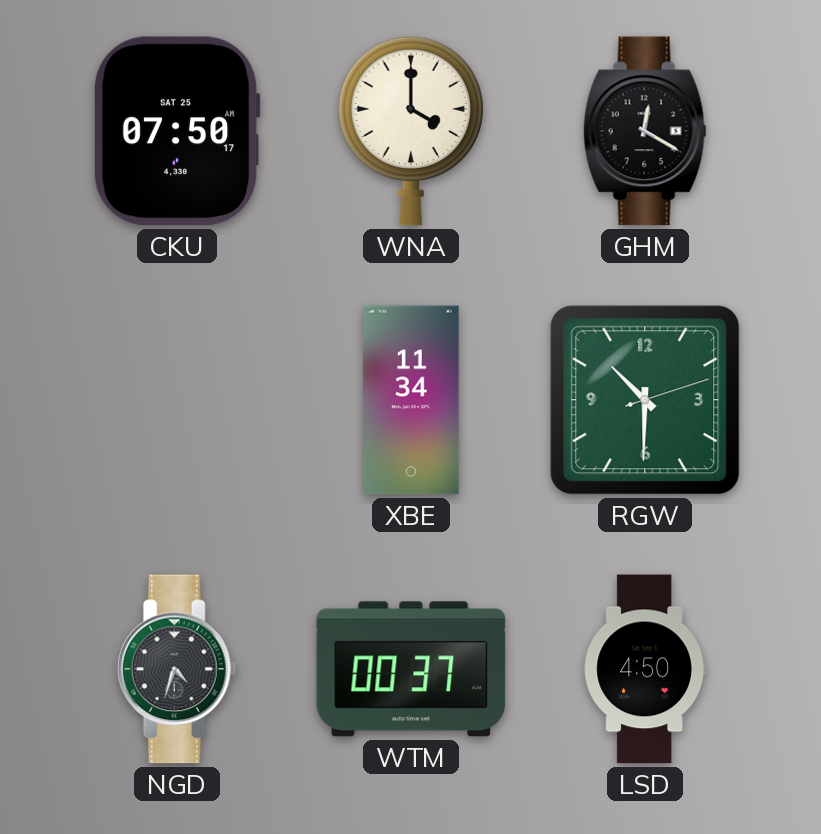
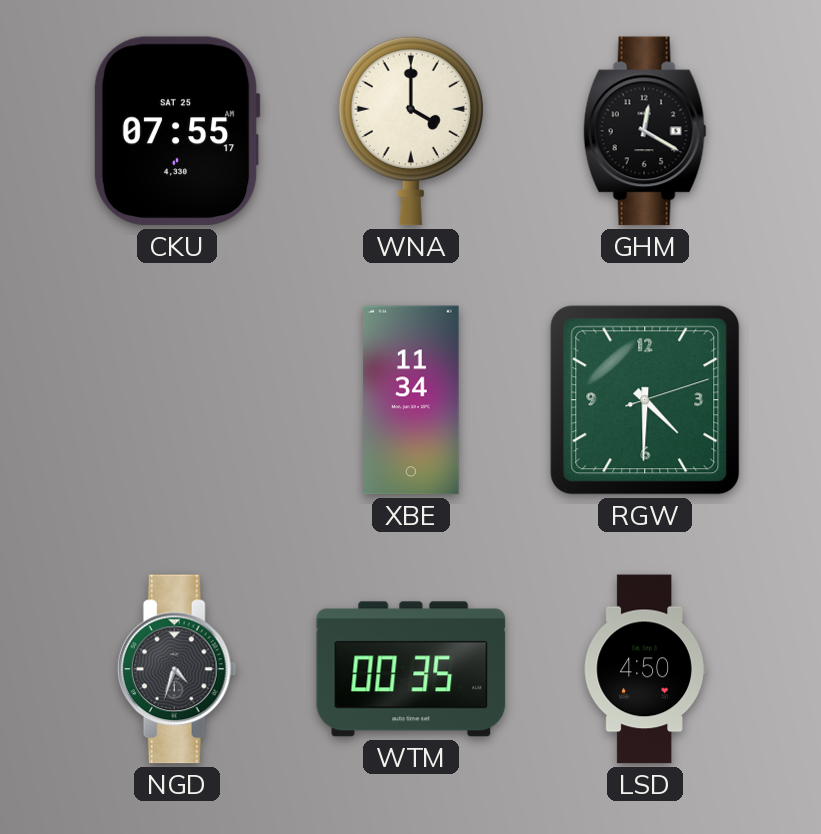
CKU: 07:50 -> 07:55
RGW: 10:30 -> 4:30
WTM: 00:37 -> 00:35
